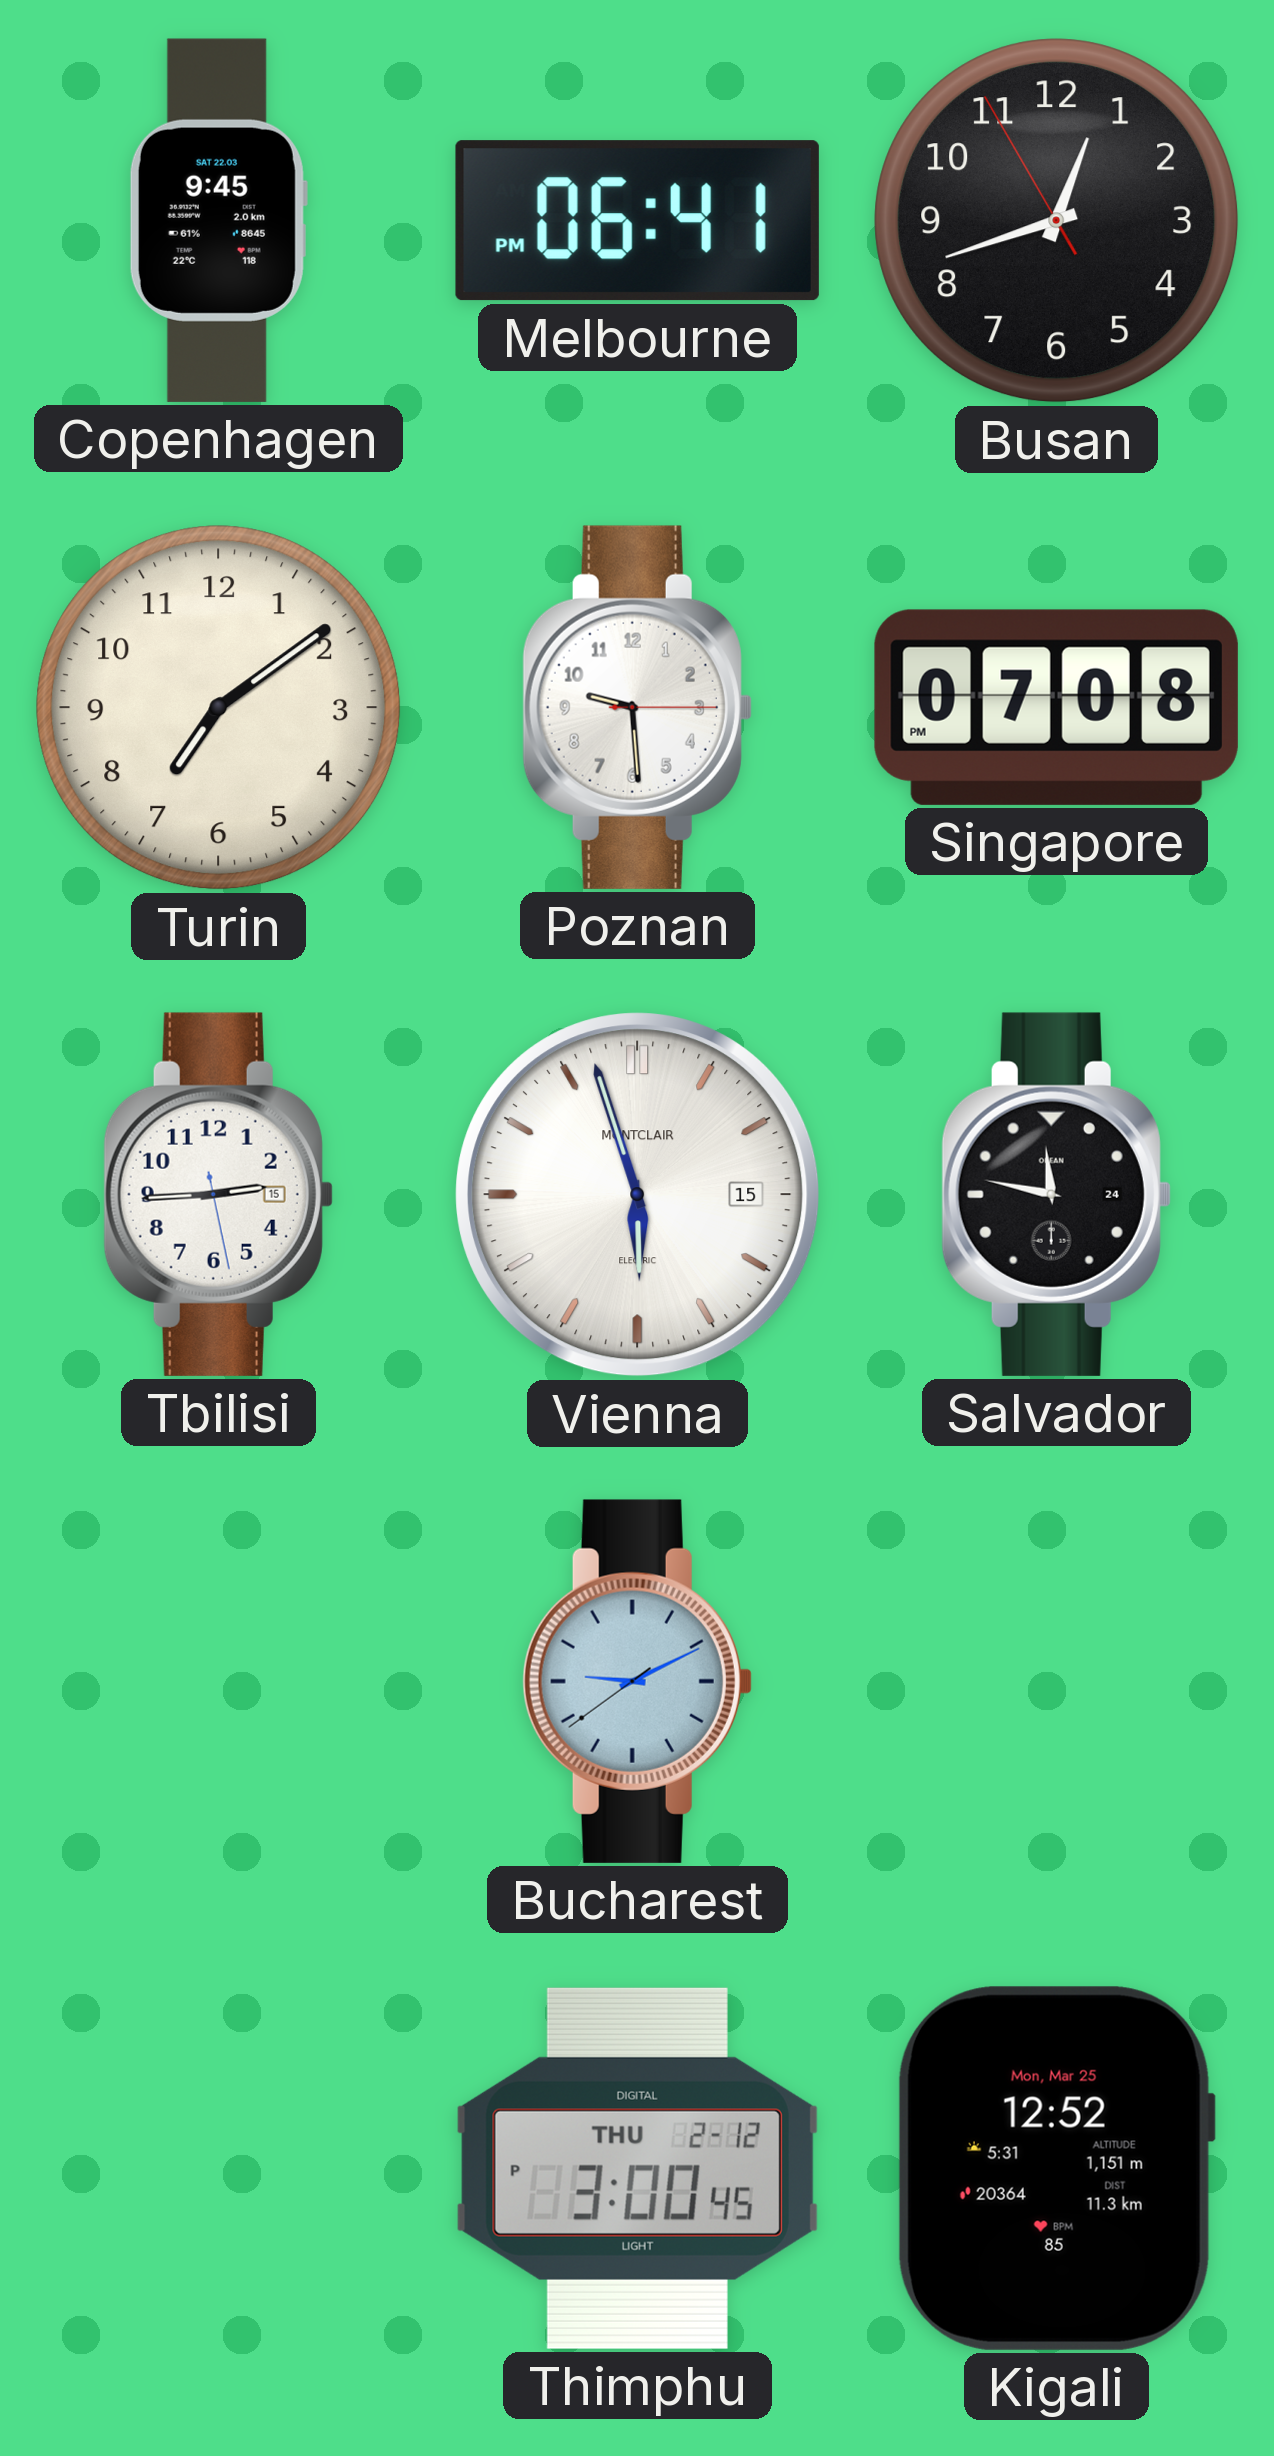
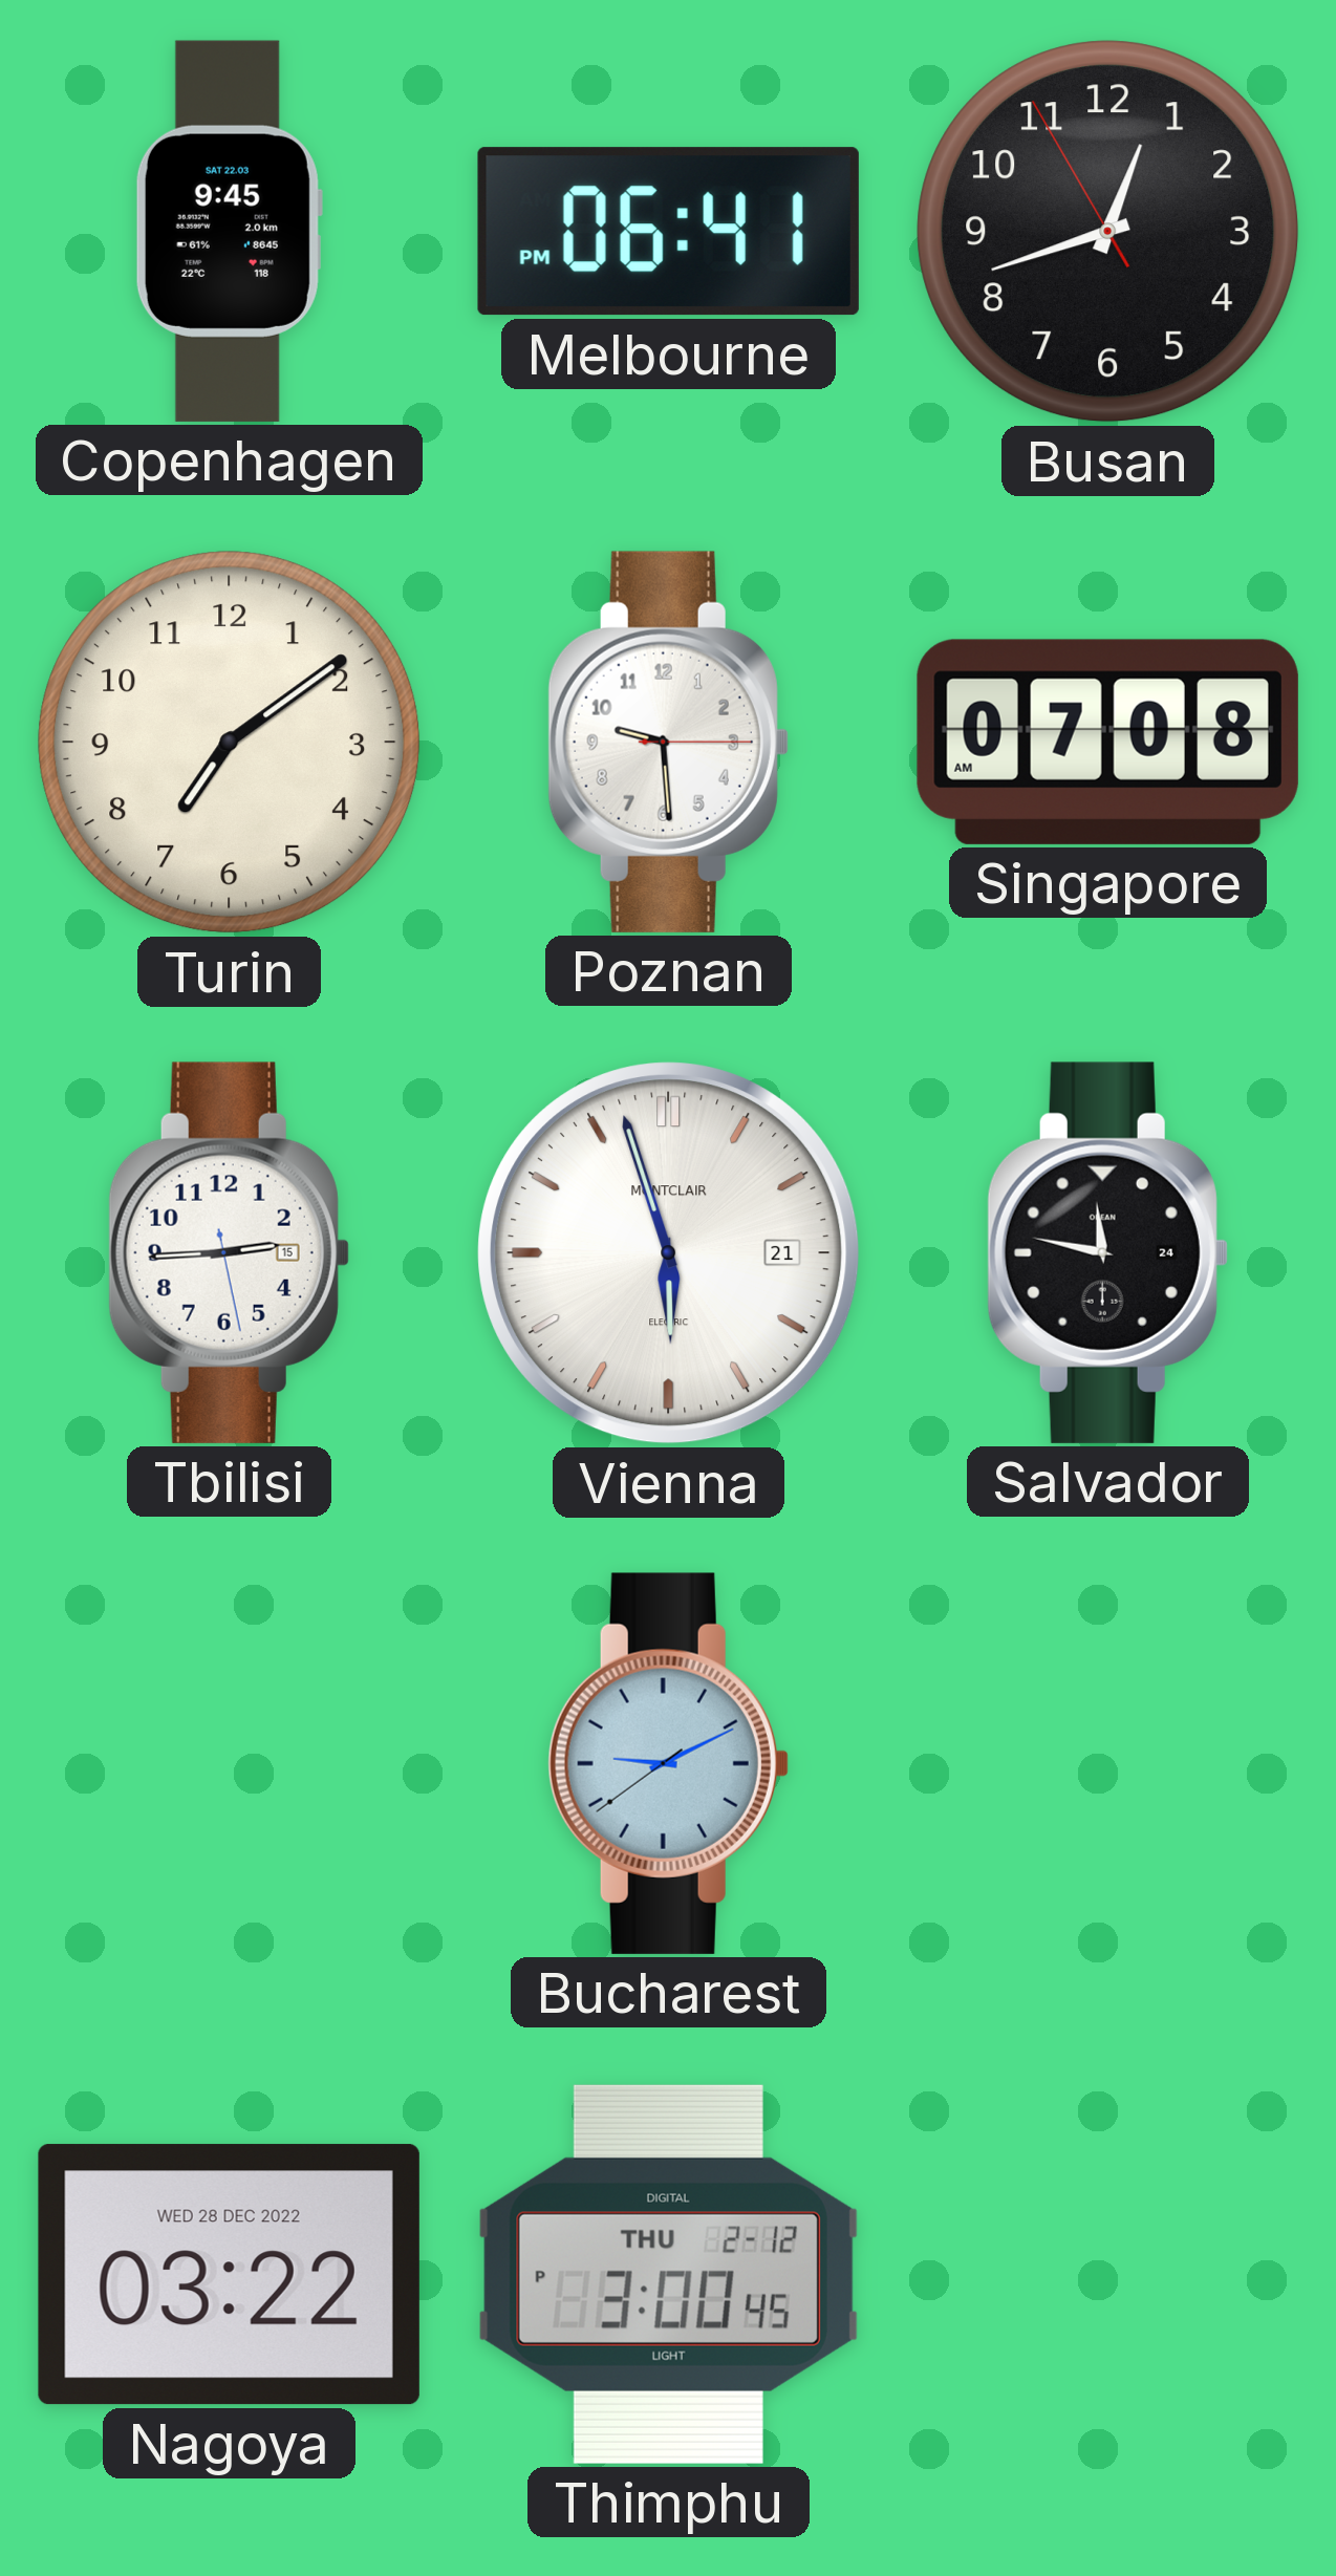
Singapore: 07:08 PM -> 07:08 AM
Vienna date: 15 -> 21
Nagoya: none -> 03:22
Kigali: 12:52 -> none
